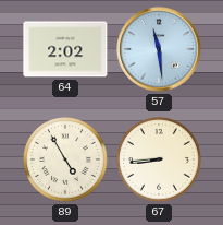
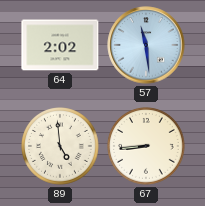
89: 4:55 -> 4:59
